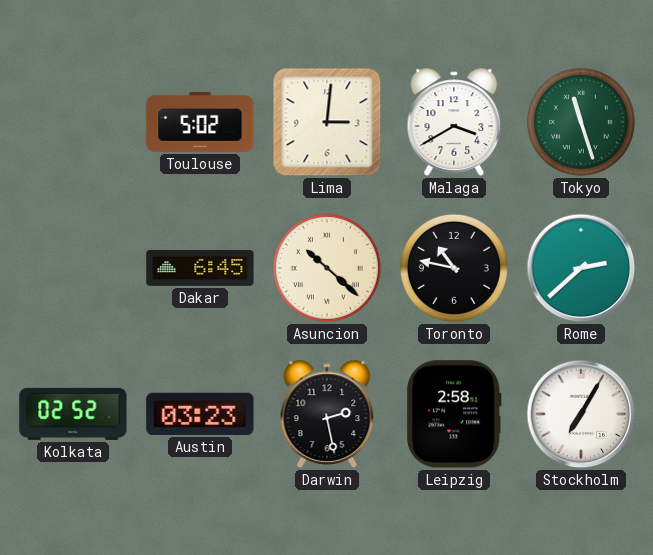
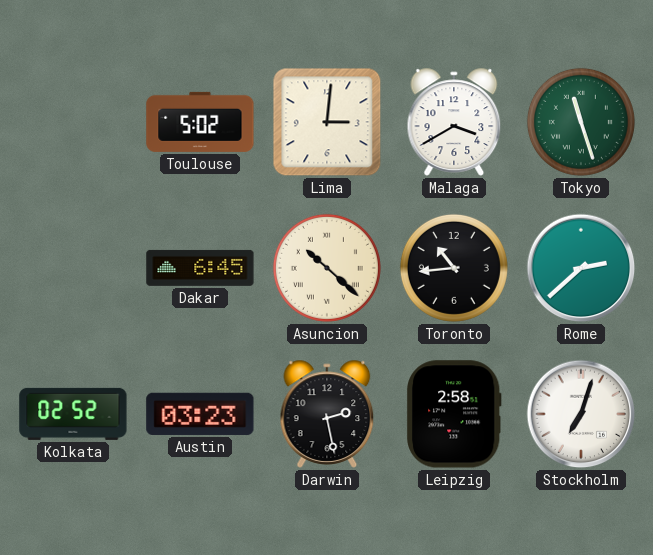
Toronto: 10:47 -> 10:44
Stockholm: 7:05 -> 7:03
